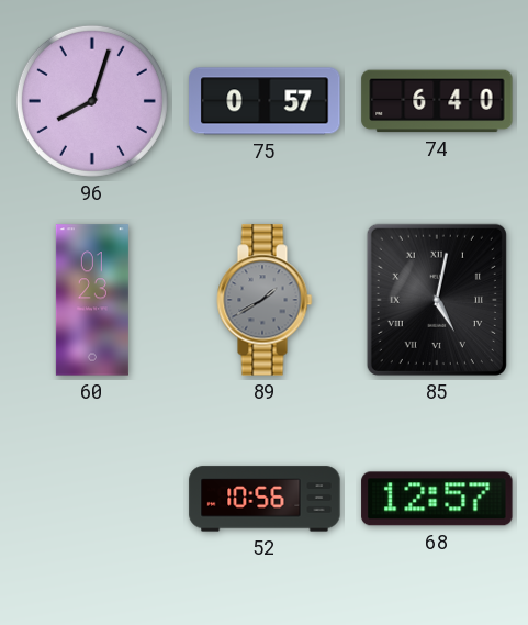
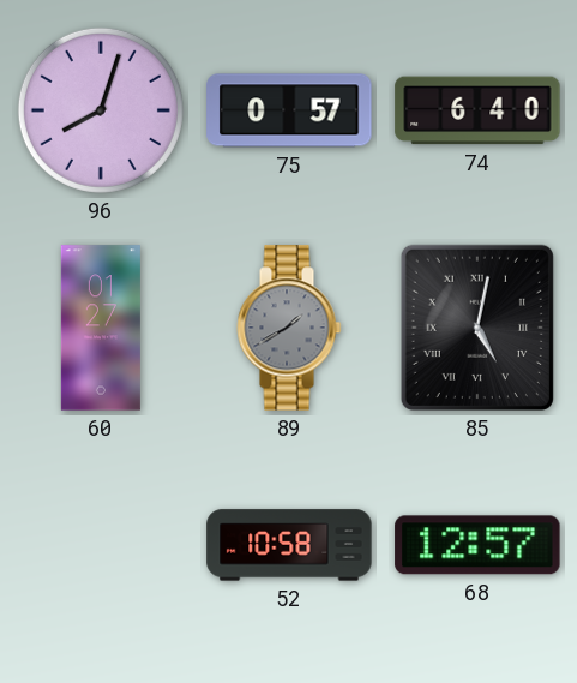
60: 01:23 -> 01:27
52: 10:56 -> 10:58
